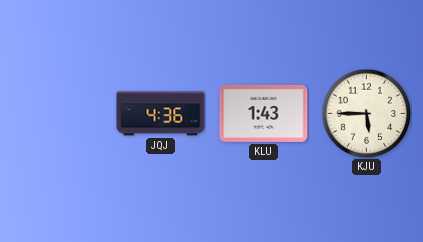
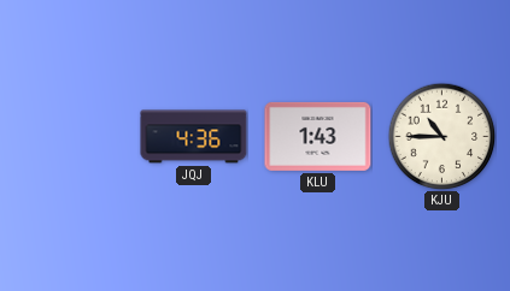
KJU: 5:45 -> 10:45
